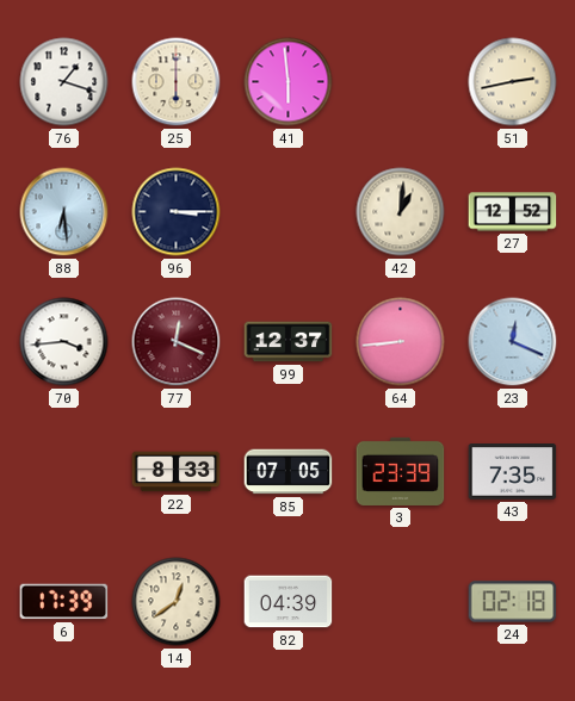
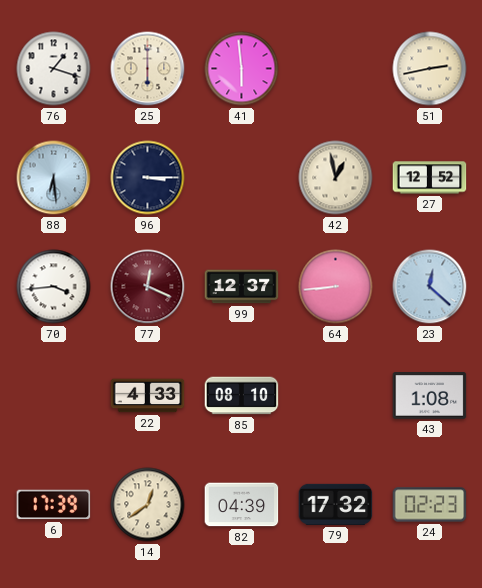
42: 1:01 -> 12:58
23: 12:19 -> 12:22
22: 8:33 -> 4:33
85: 07:05 -> 08:10
3: 23:39 -> none
43: 7:35 -> 1:08
79: none -> 17:32
24: 02:18 -> 02:23
